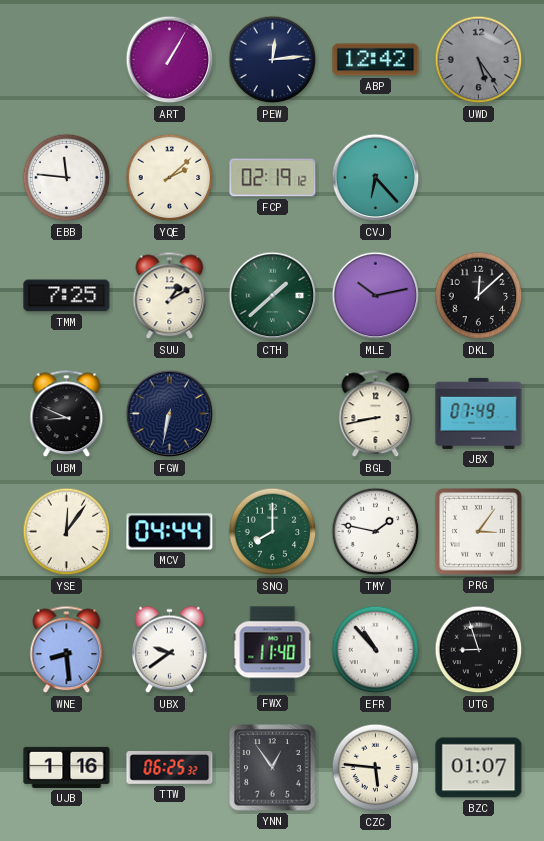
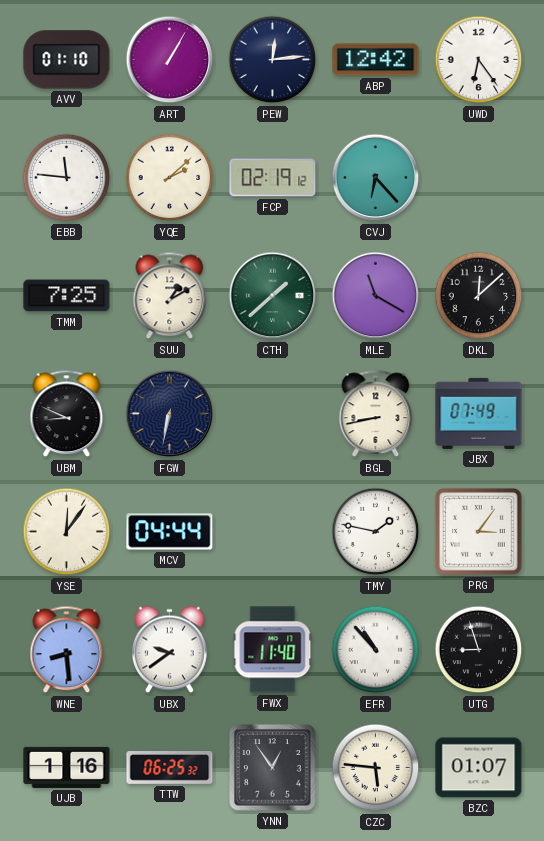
AVV: none -> 01:10
UWD: 5:24 -> 6:24
UWD dial: grey -> white
MLE: 10:13 -> 11:20
SNQ: 8:00 -> none
